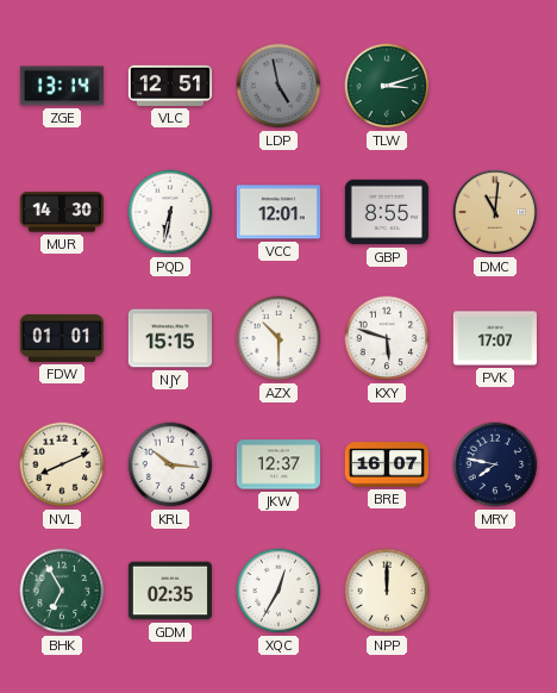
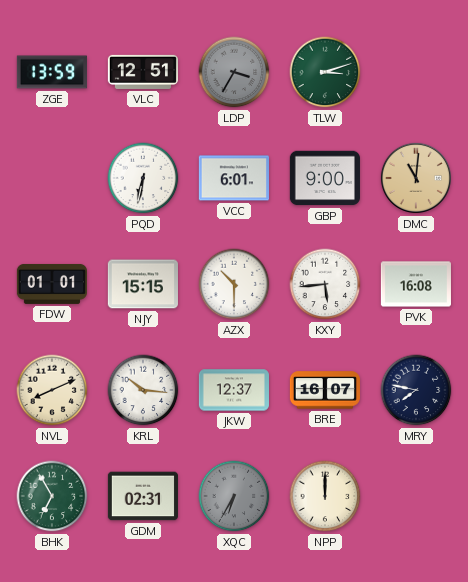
ZGE: 13:14 -> 13:59
LDP: 4:58 -> 3:35
MUR: 14:30 -> none
VCC: 12:01 -> 6:01
GBP: 8:55 -> 9:00
KXY: 5:48 -> 5:44
PVK: 17:07 -> 16:08
GDM: 02:35 -> 02:31
XQC: 12:35 -> 6:35
XQC dial: white -> grey
